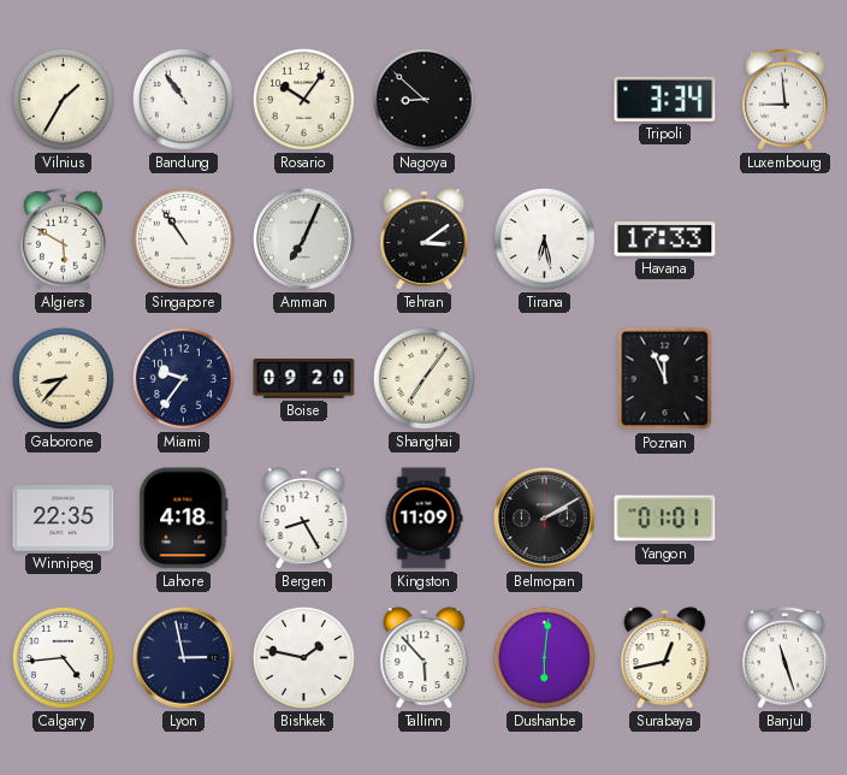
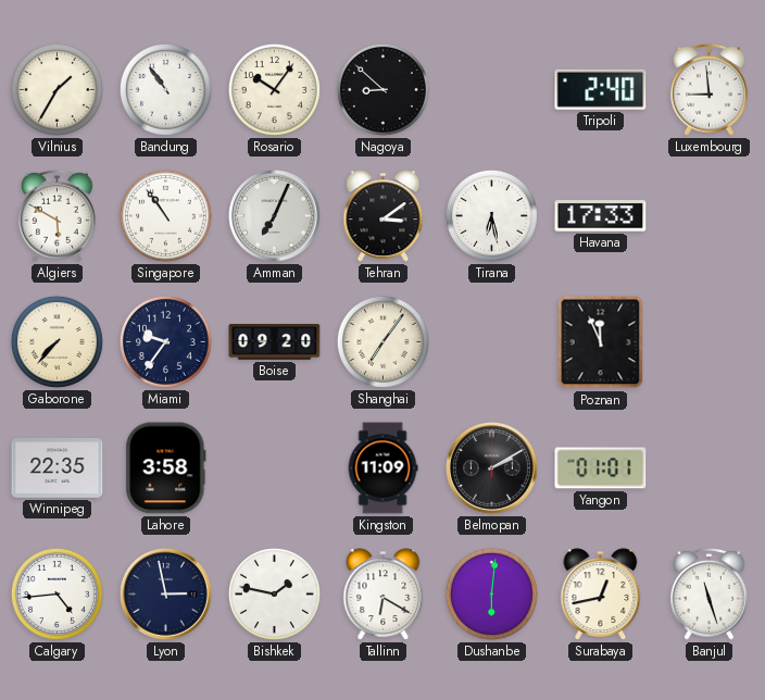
Tripoli: 3:34 -> 2:40
Gaborone: 8:37 -> 7:37
Lahore: 4:18 -> 3:58
Bergen: 8:25 -> none
Tallinn: 5:53 -> 6:20
